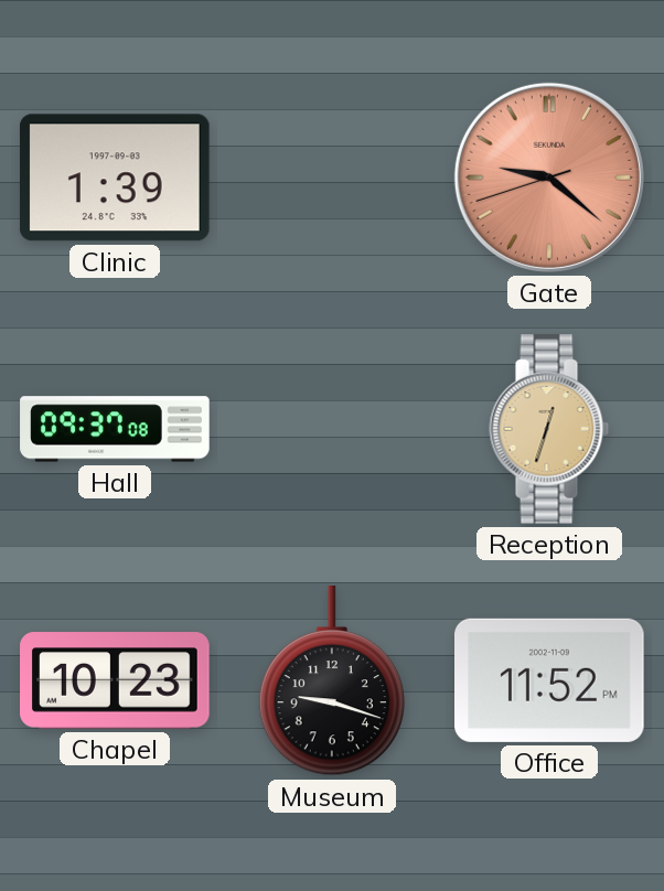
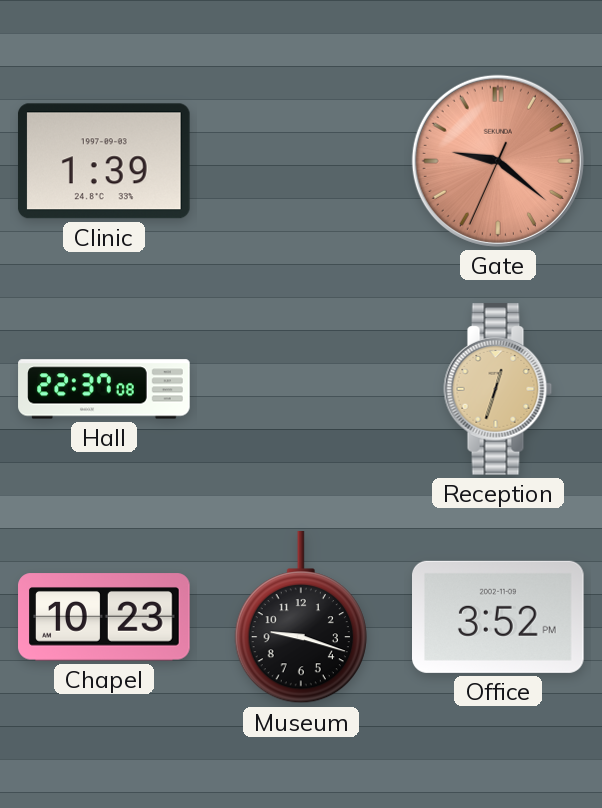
Gate: 9:21:42 -> 9:21:34
Hall: 09:37 -> 22:37
Office: 11:52 -> 3:52
